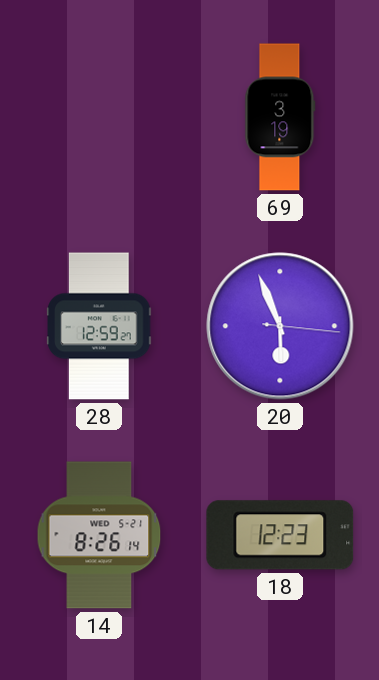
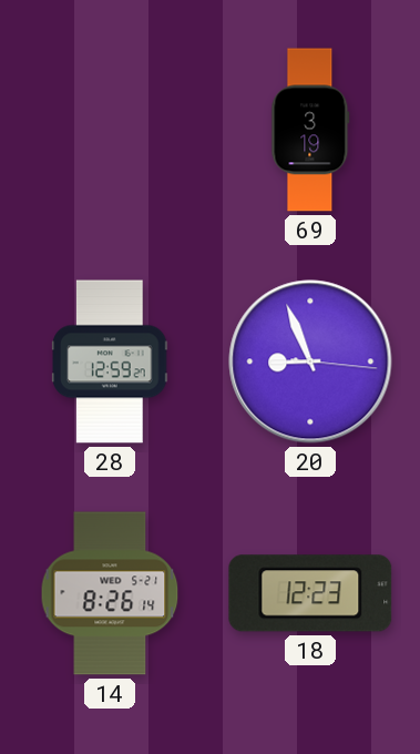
20: 5:56 -> 8:56
